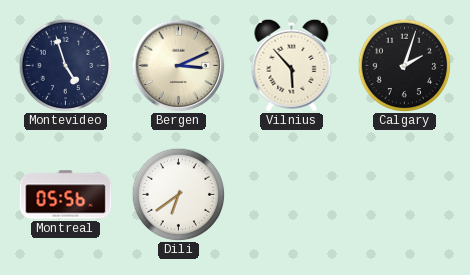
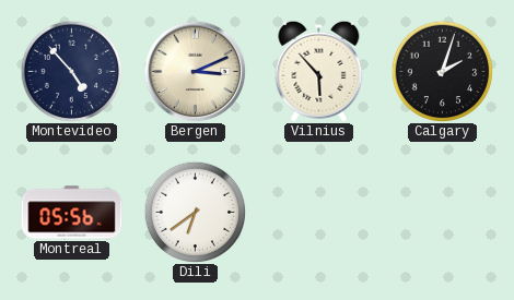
Montevideo: 4:57 -> 4:53
